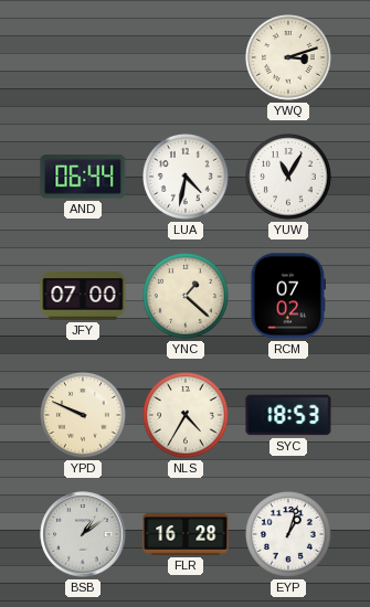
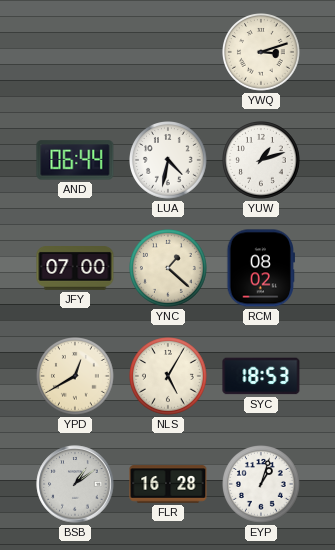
YUW: 11:05 -> 1:12
RCM: 07:02 -> 08:02
YPD: 9:49 -> 12:40
NLS: 4:35 -> 5:05
